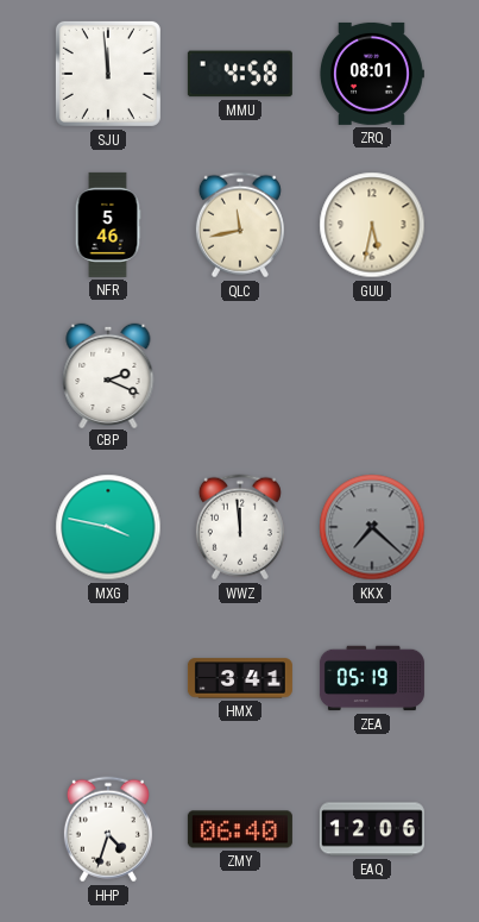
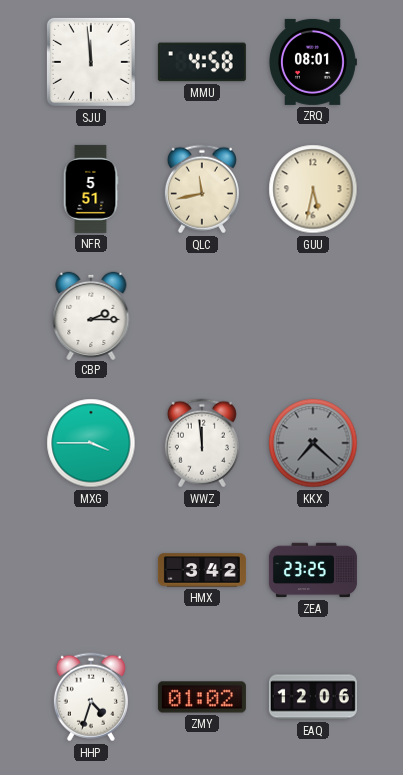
NFR: 5:46 -> 5:51
CBP: 2:19 -> 2:15
MXG: 3:47 -> 3:45
HMX: 3:41 -> 3:42
ZEA: 05:19 -> 23:25
ZMY: 06:40 -> 01:02
